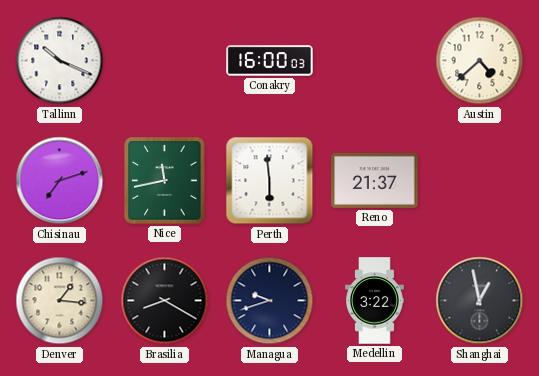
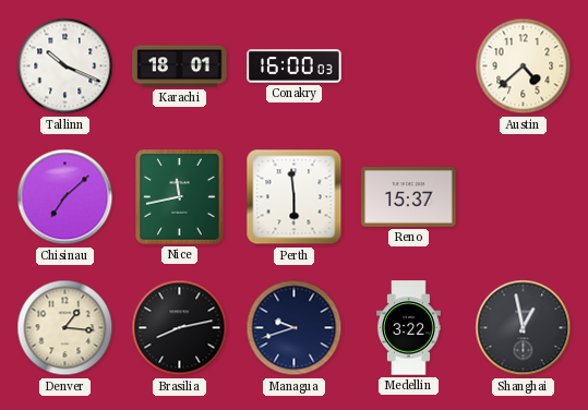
Karachi: none -> 18:01
Chisinau: 7:12 -> 7:08
Reno: 21:37 -> 15:37
Brasilia: 8:20 -> 8:13
